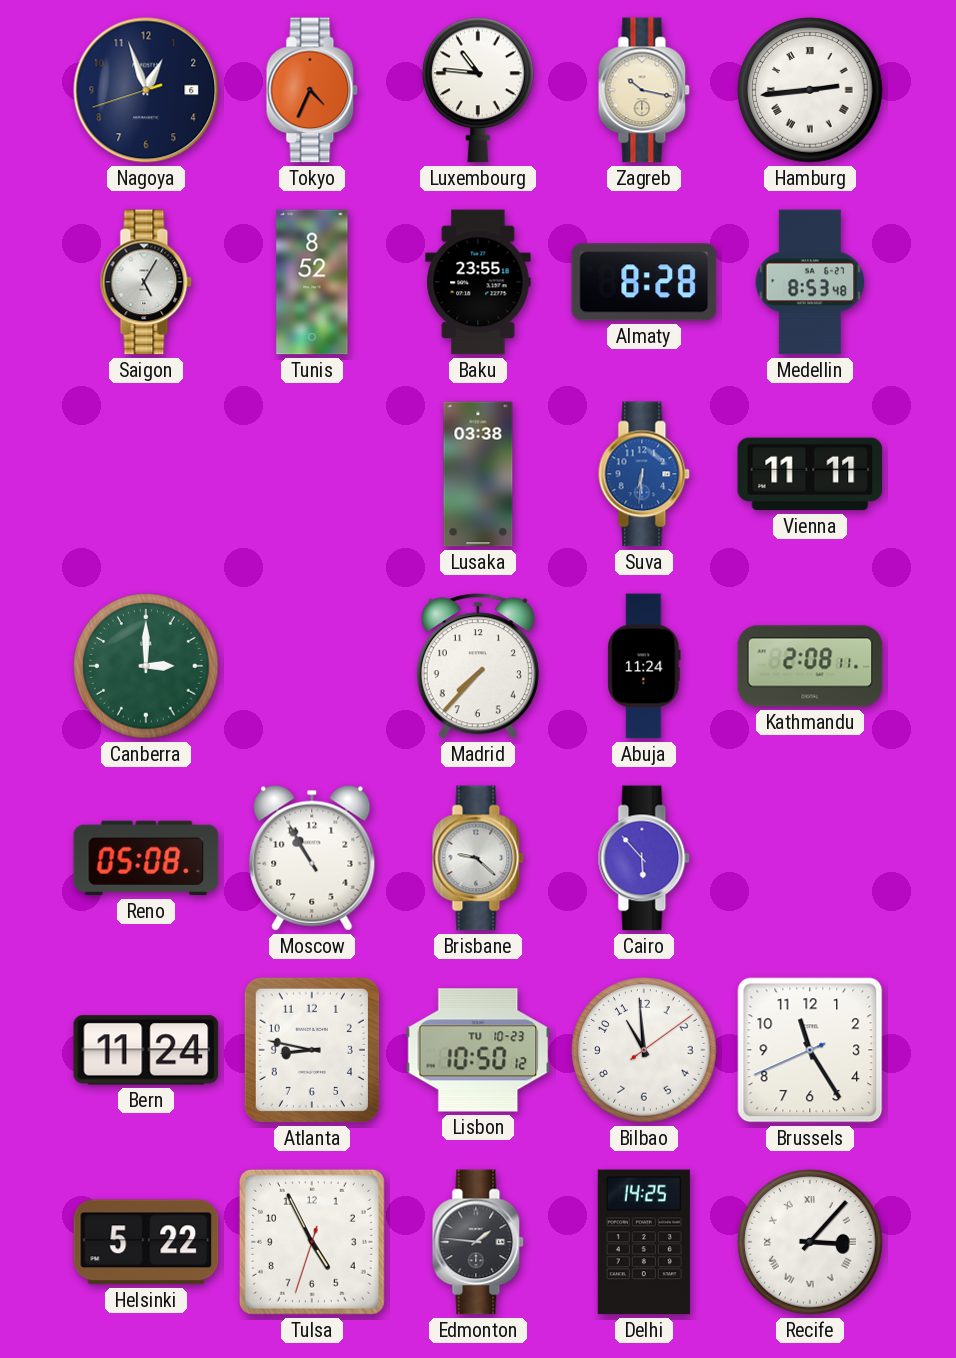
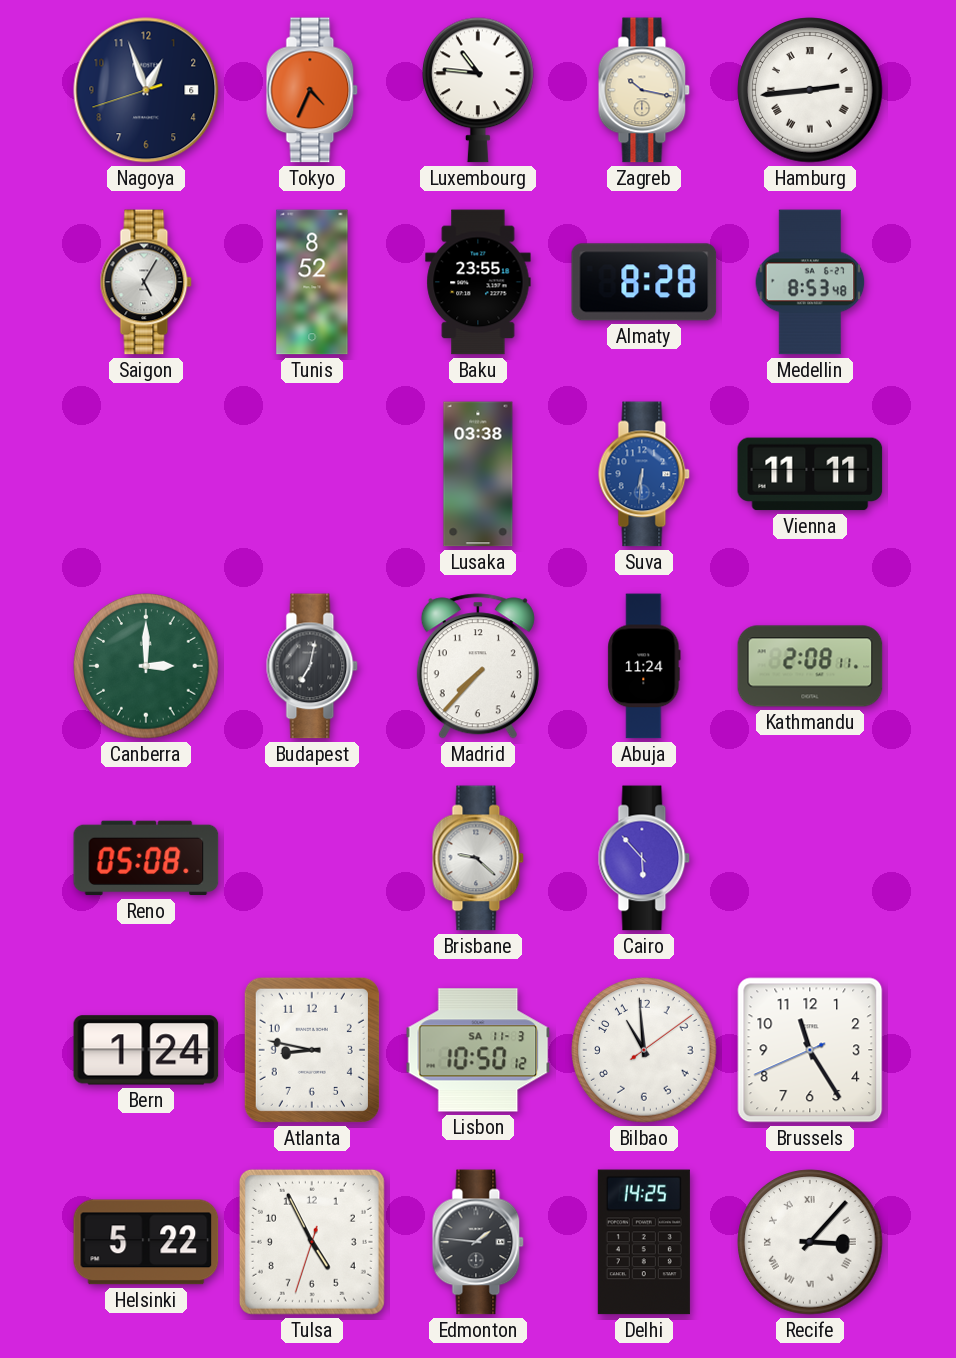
Budapest: none -> 7:02
Moscow: 10:55 -> none
Bern: 11:24 -> 1:24
Lisbon date: TU 10-23 -> SA 11-3
